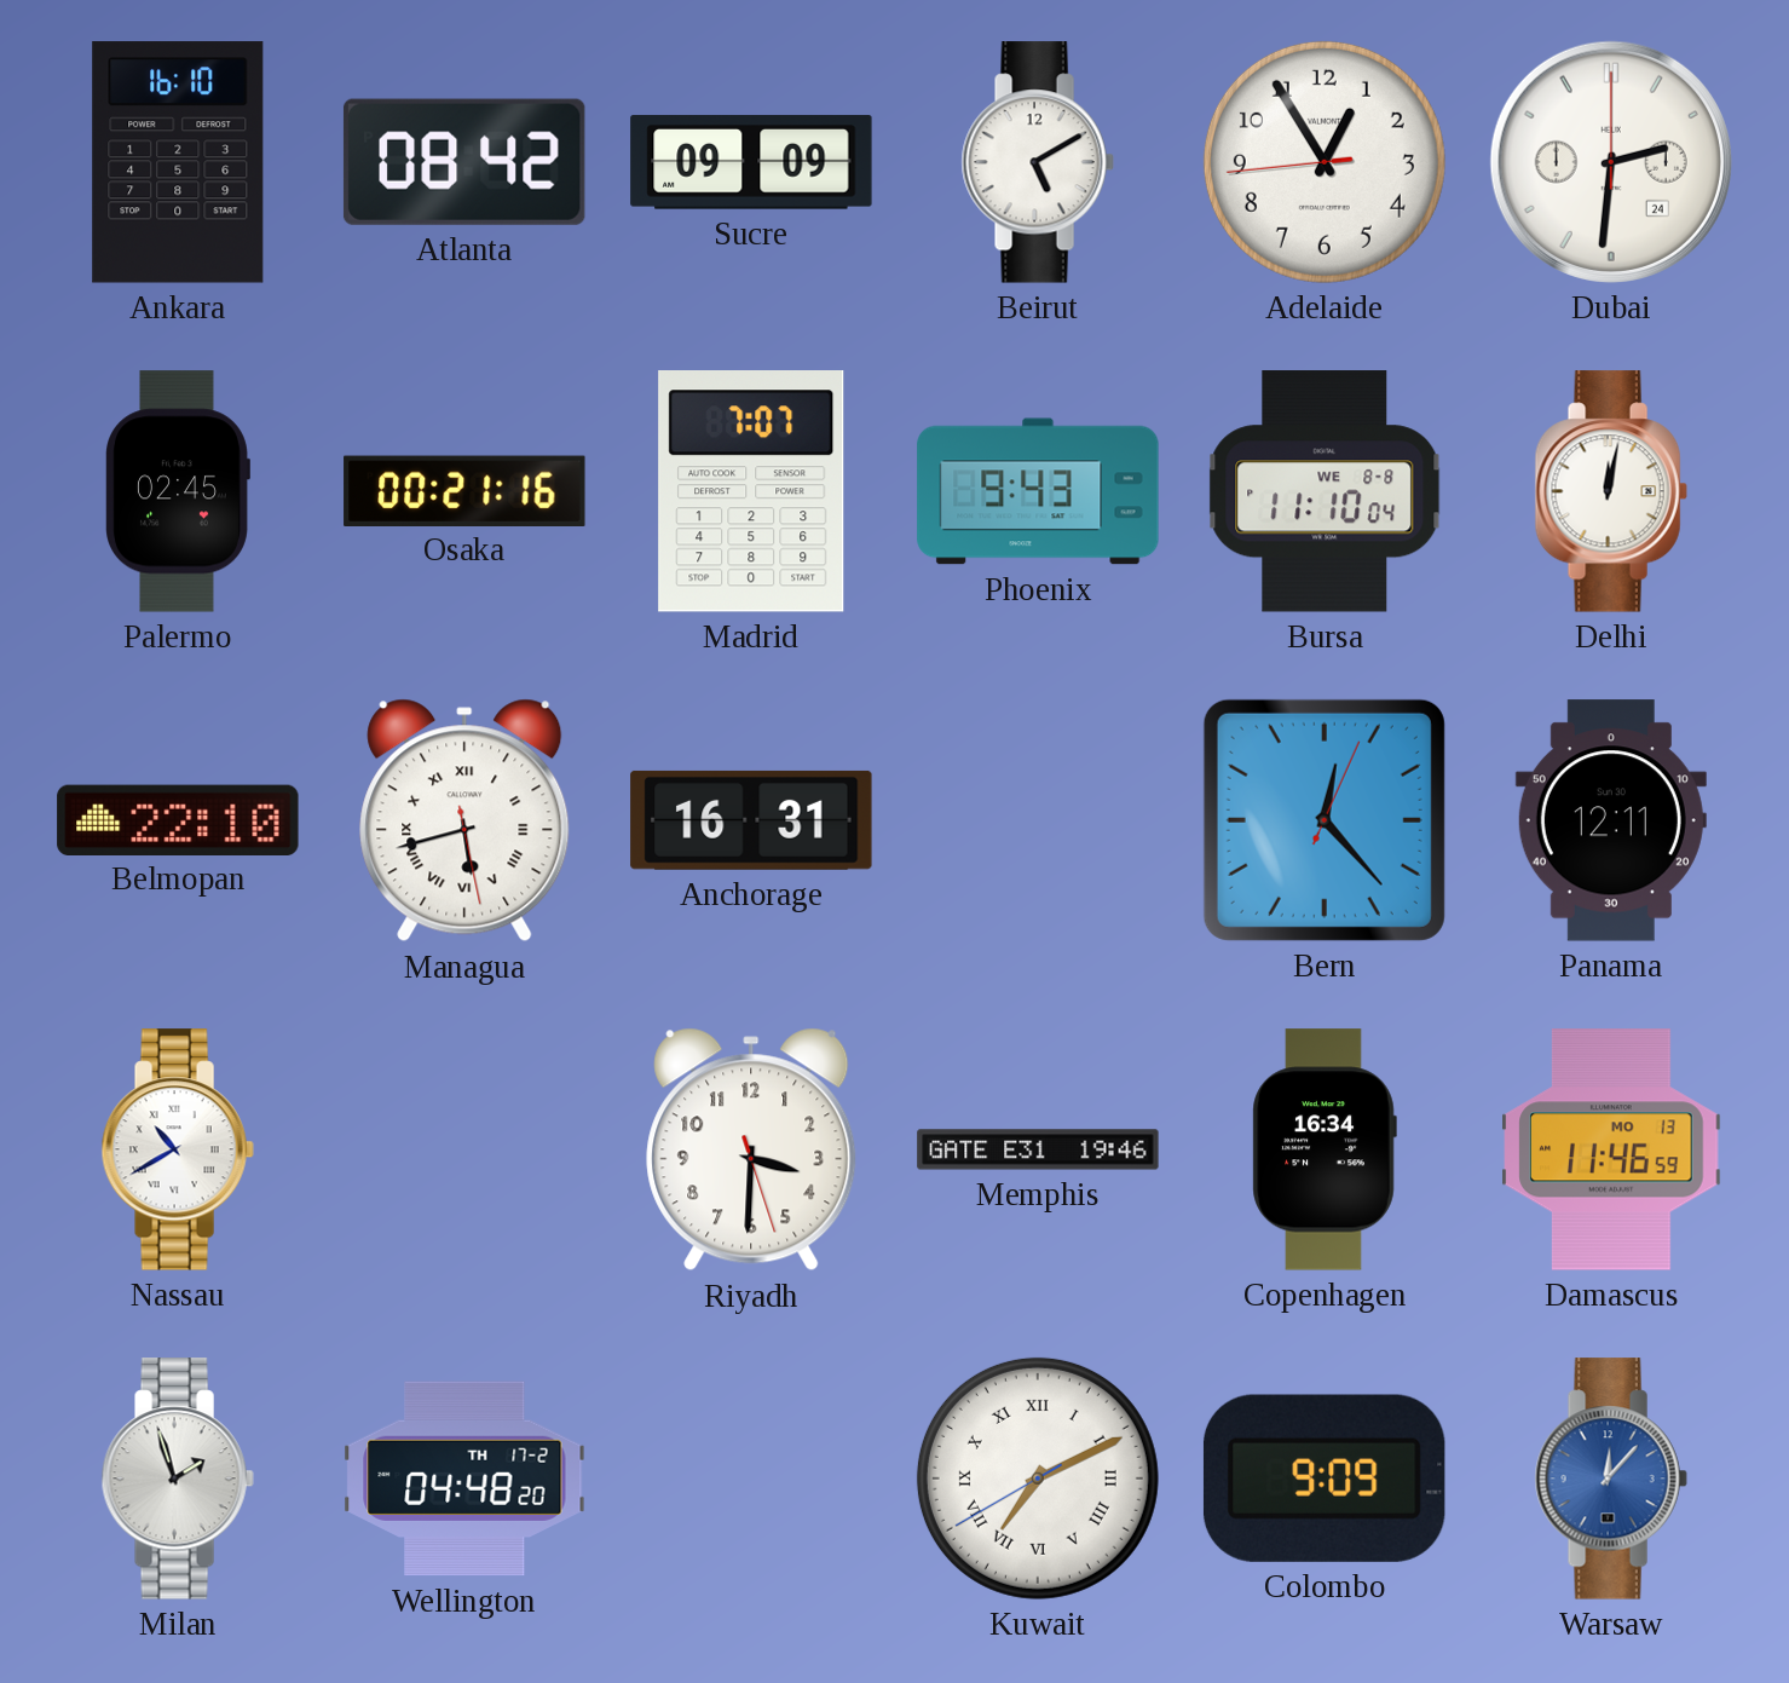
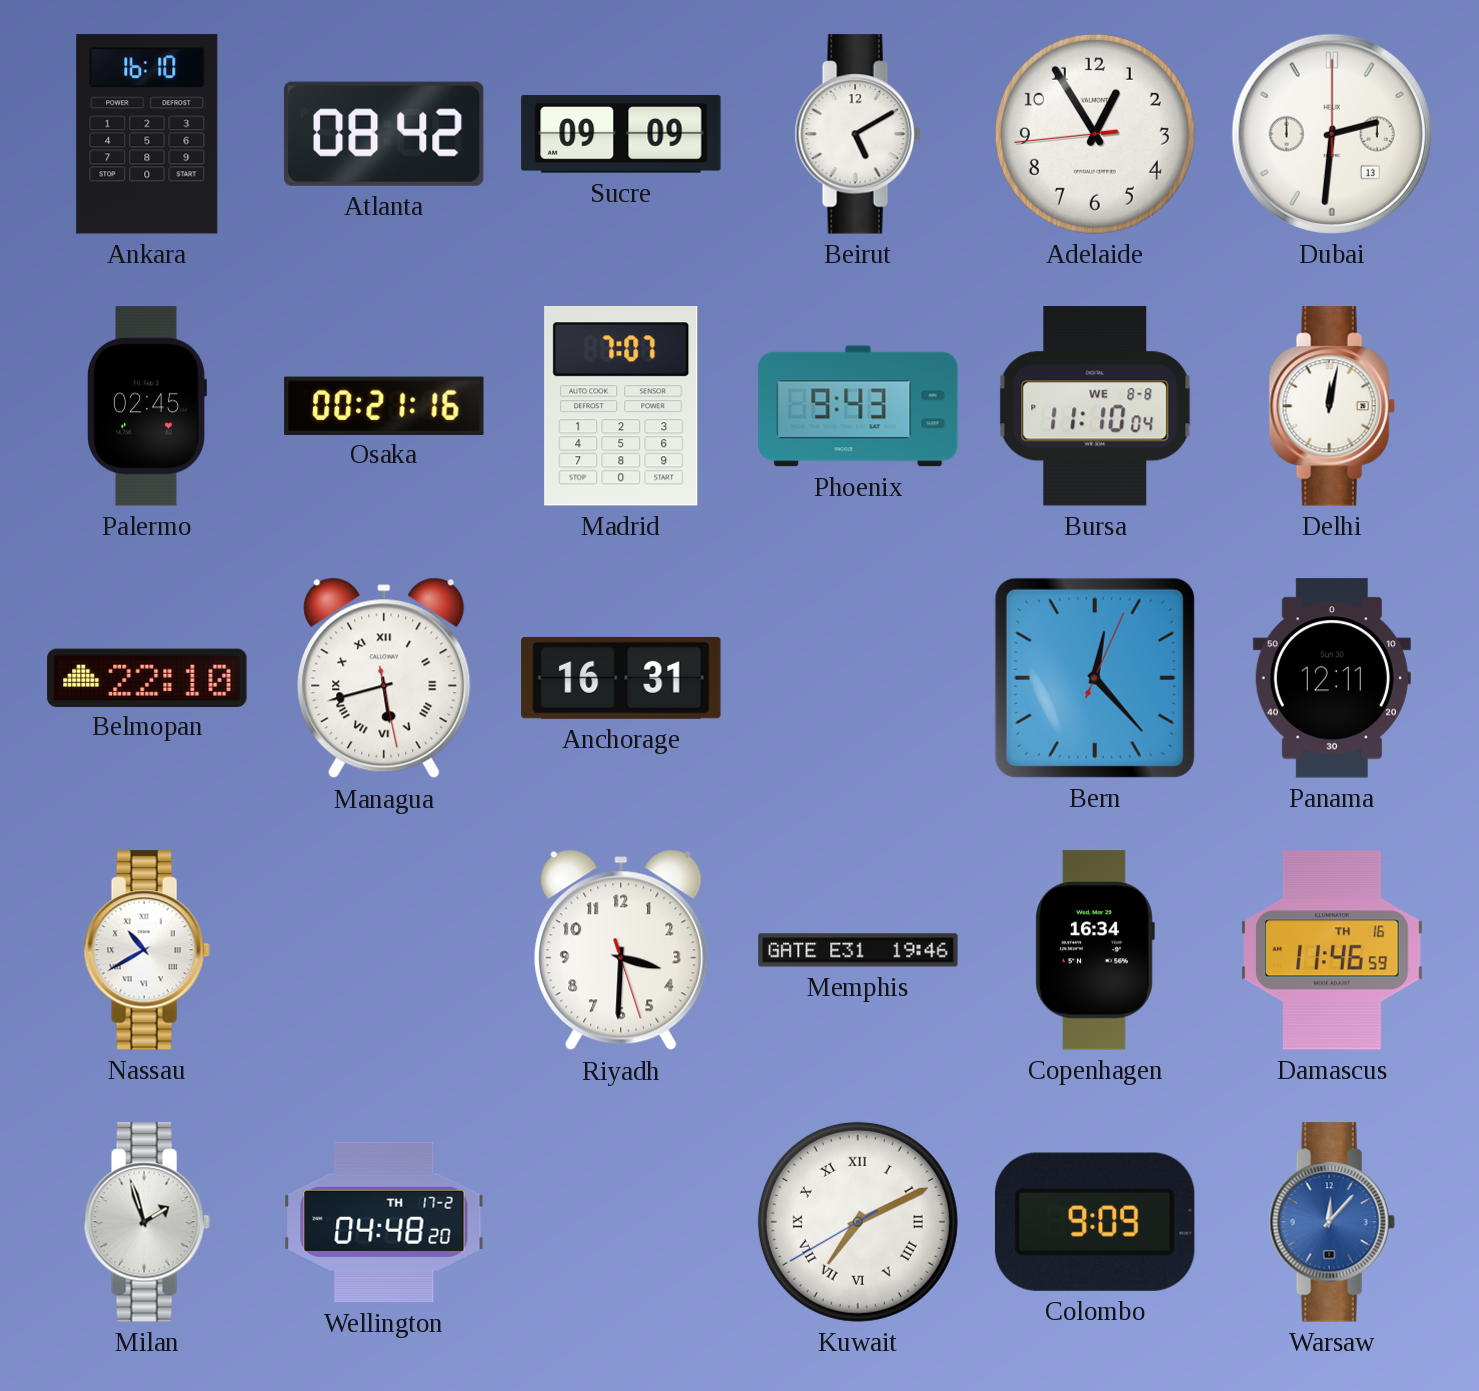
Dubai date: 24 -> 13
Damascus date: MO 13 -> TH 16
